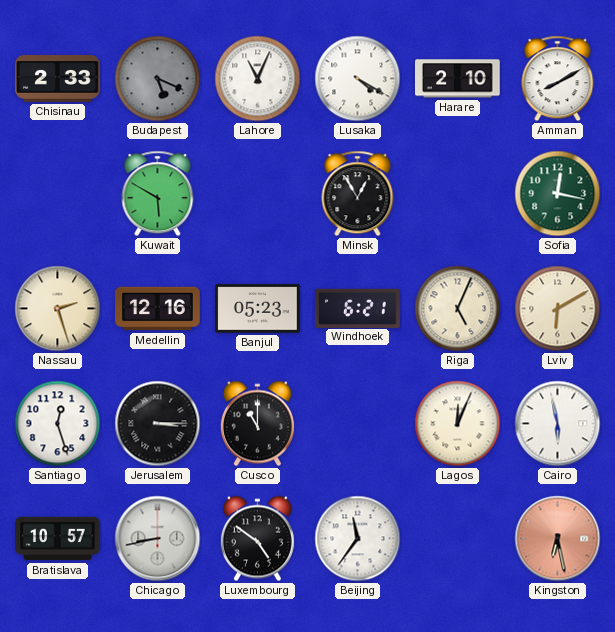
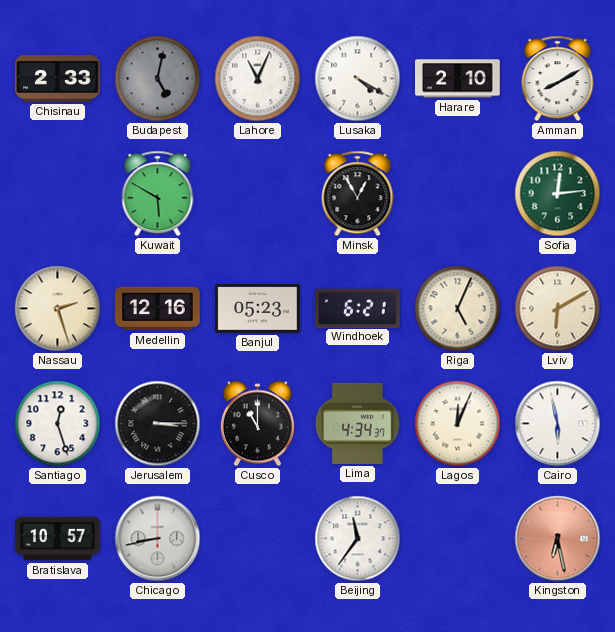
Budapest: 5:19 -> 5:02
Sofia: 12:17 -> 12:14
Lima: none -> 4:34
Luxembourg: 4:51 -> none
